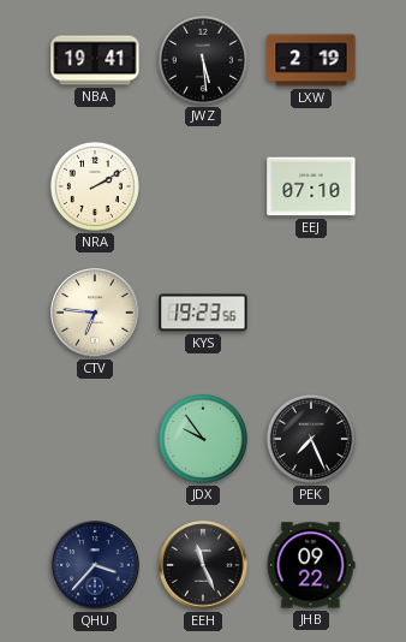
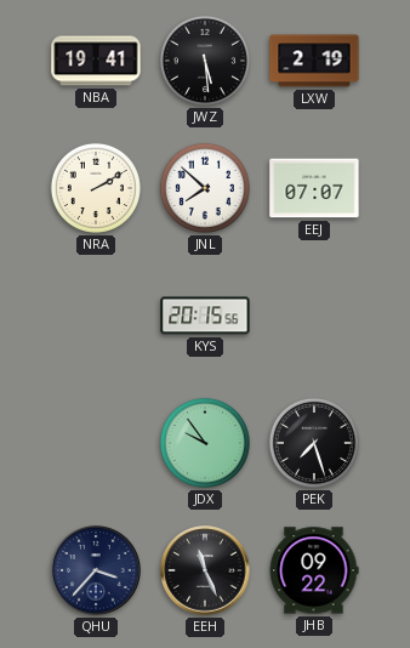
JNL: none -> 7:52
EEJ: 07:10 -> 07:07
CTV: 6:46 -> none
KYS: 19:23 -> 20:15
PEK: 7:26 -> 7:27
